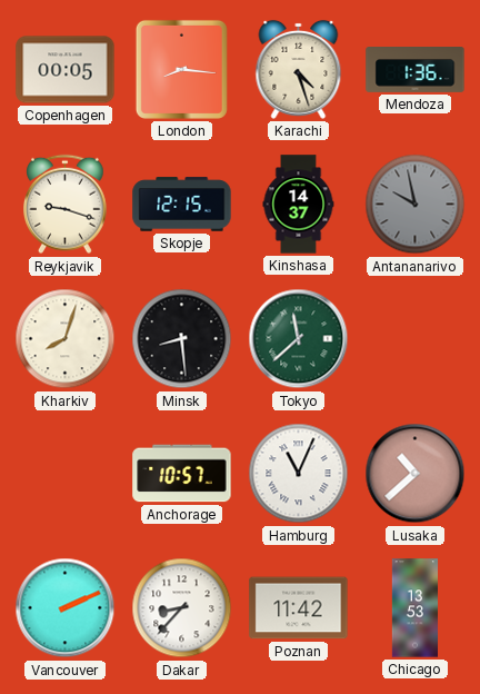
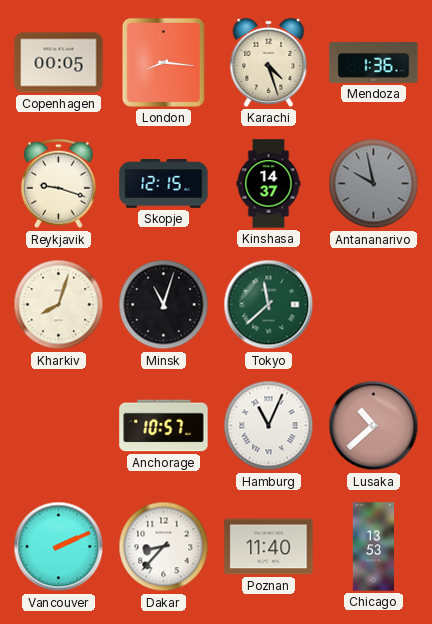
Minsk: 8:29 -> 11:03
Poznan: 11:42 -> 11:40
